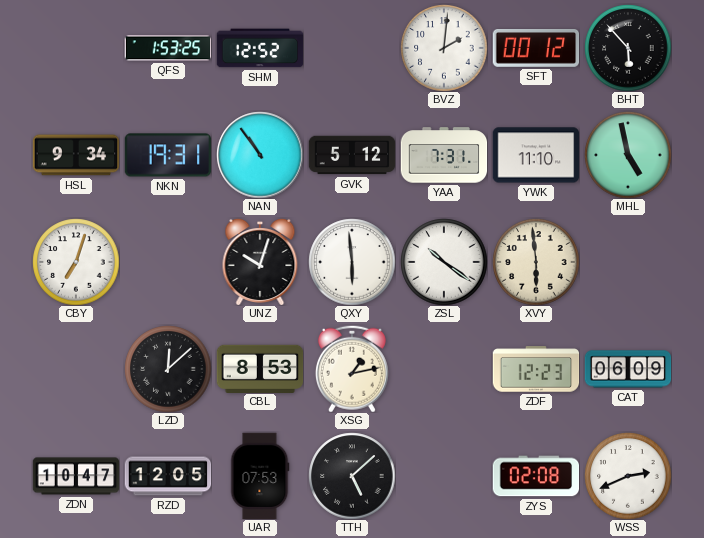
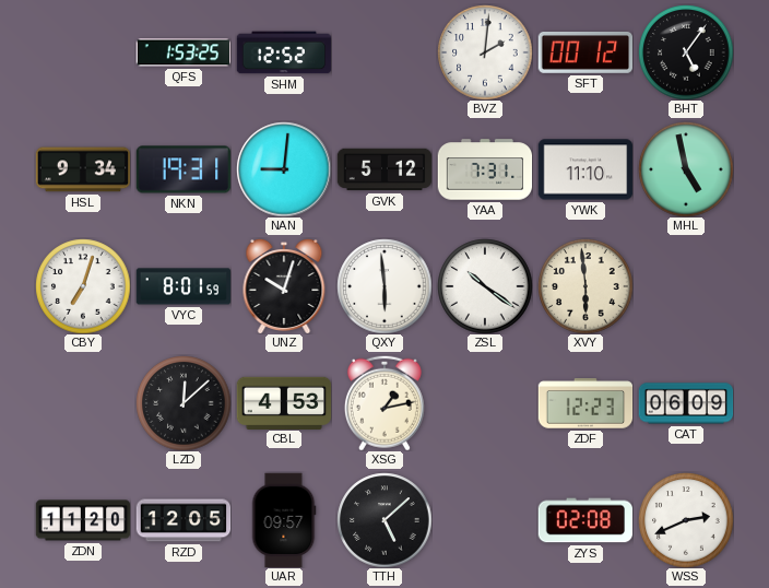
BHT: 5:53 -> 5:06
NAN: 10:54 -> 9:01
VYC: none -> 8:01
CBL: 8:53 -> 4:53
ZDN: 10:47 -> 11:20
UAR: 07:53 -> 09:57
